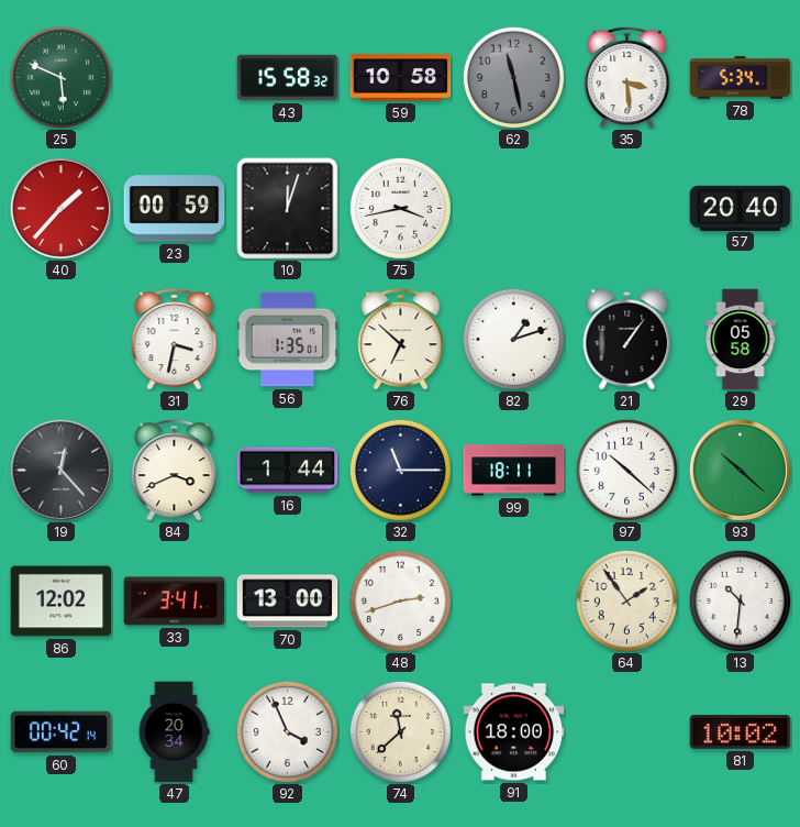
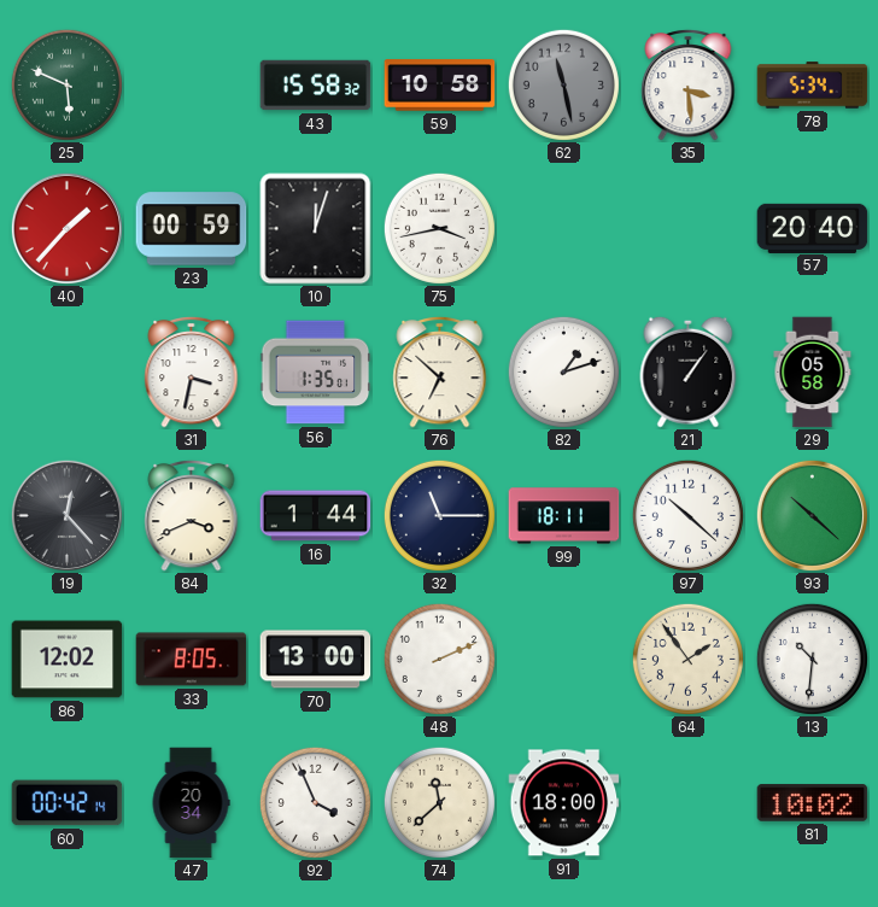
33: 3:41 -> 8:05
48: 2:42 -> 2:11
